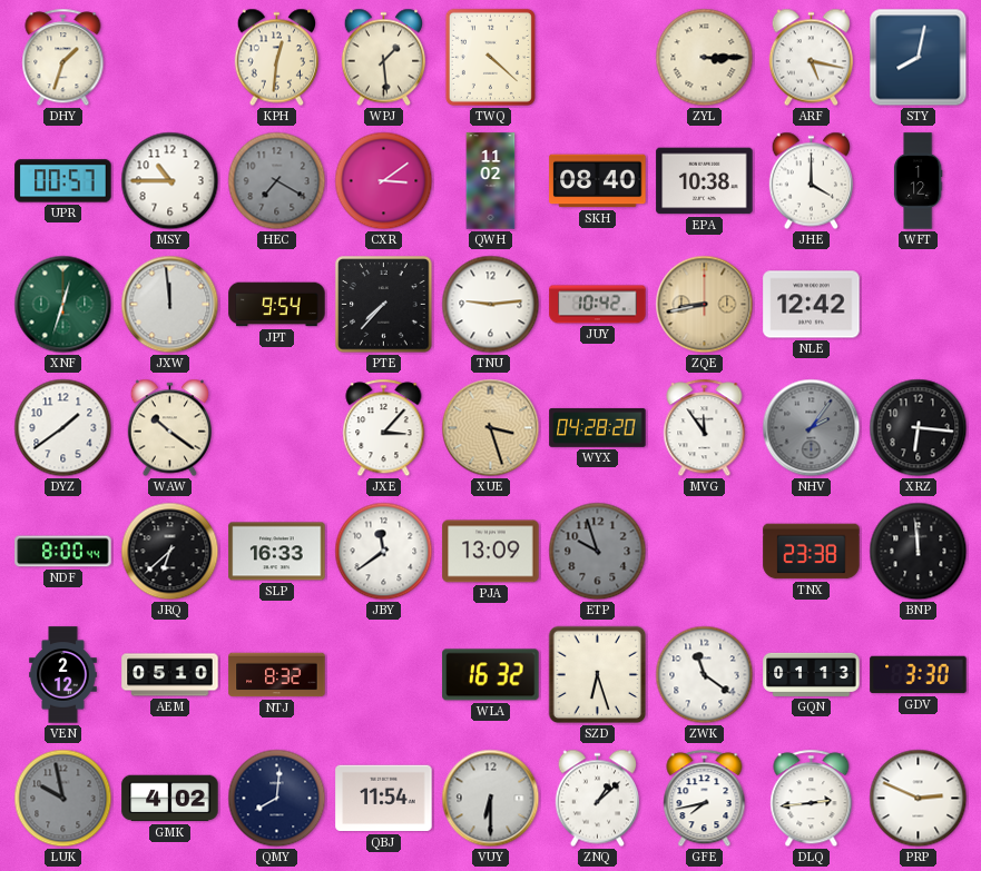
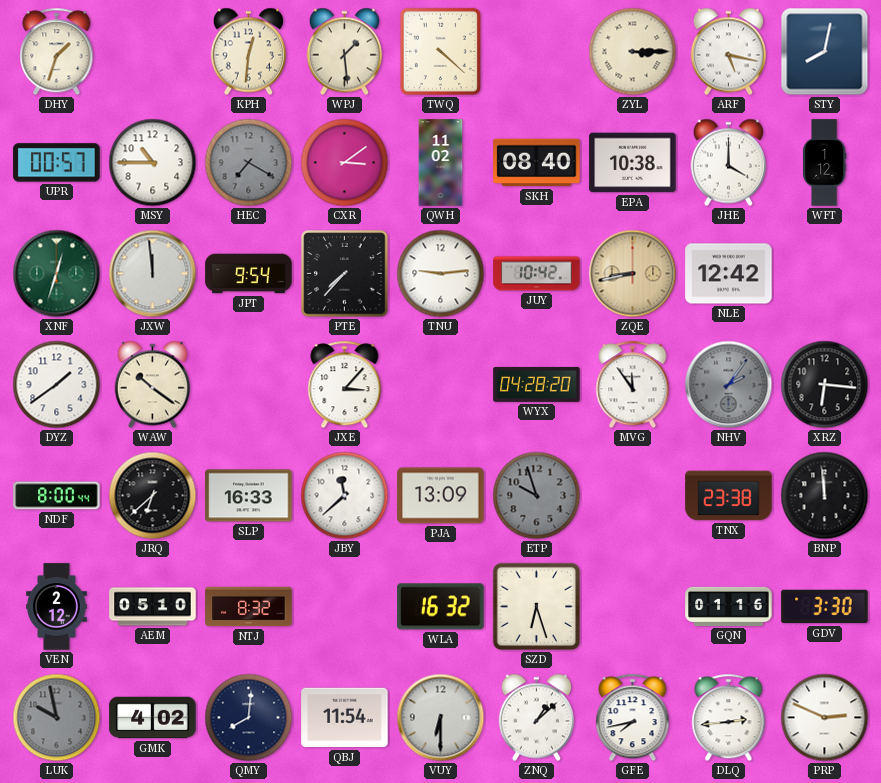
XUE: 3:27 -> none
JBY: 11:39 -> 11:38
ZWK: 11:21 -> none
GQN: 01:13 -> 01:16
